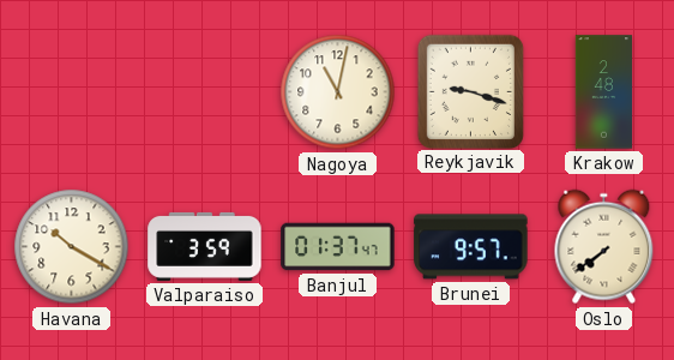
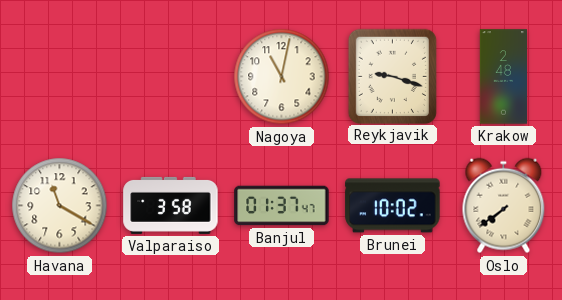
Havana: 10:20 -> 11:20
Valparaiso: 3:59 -> 3:58
Brunei: 9:57 -> 10:02
